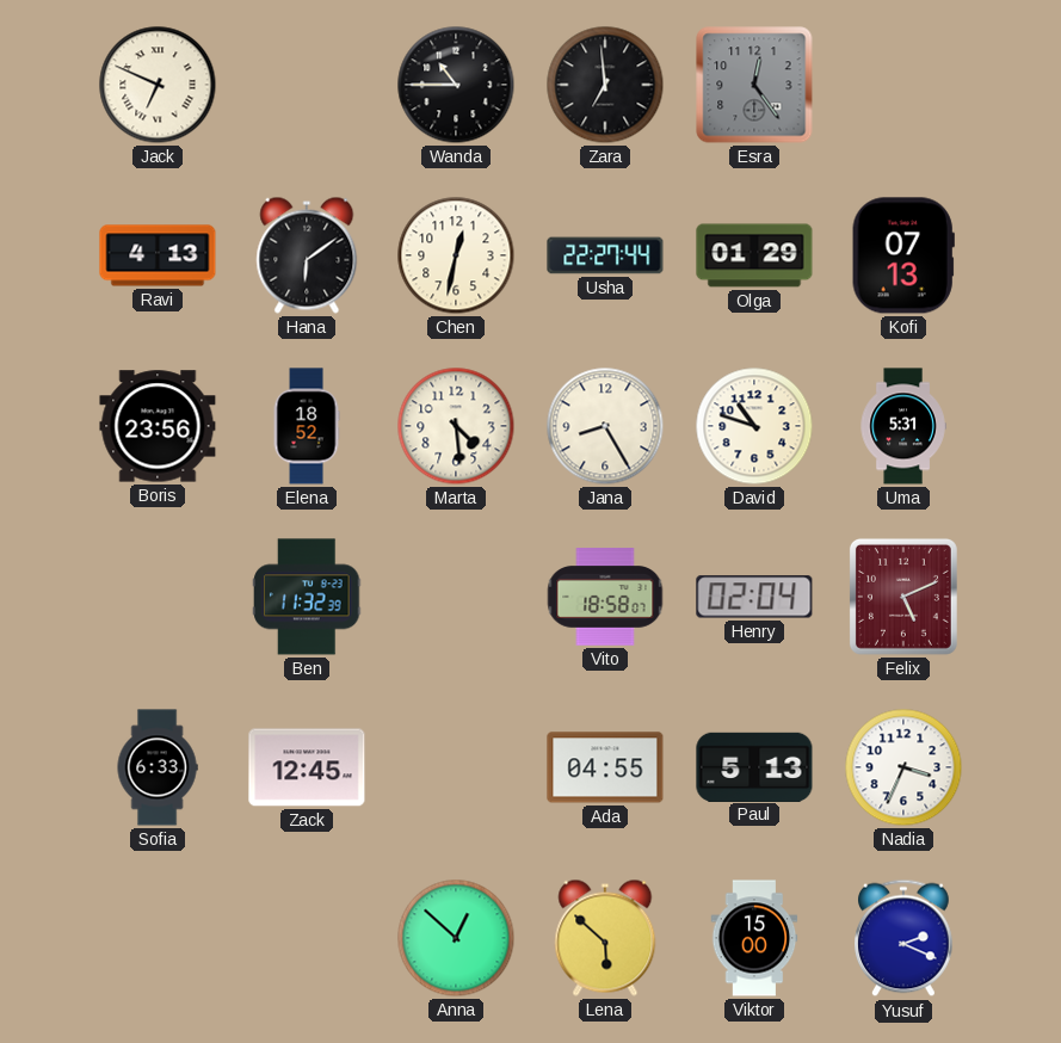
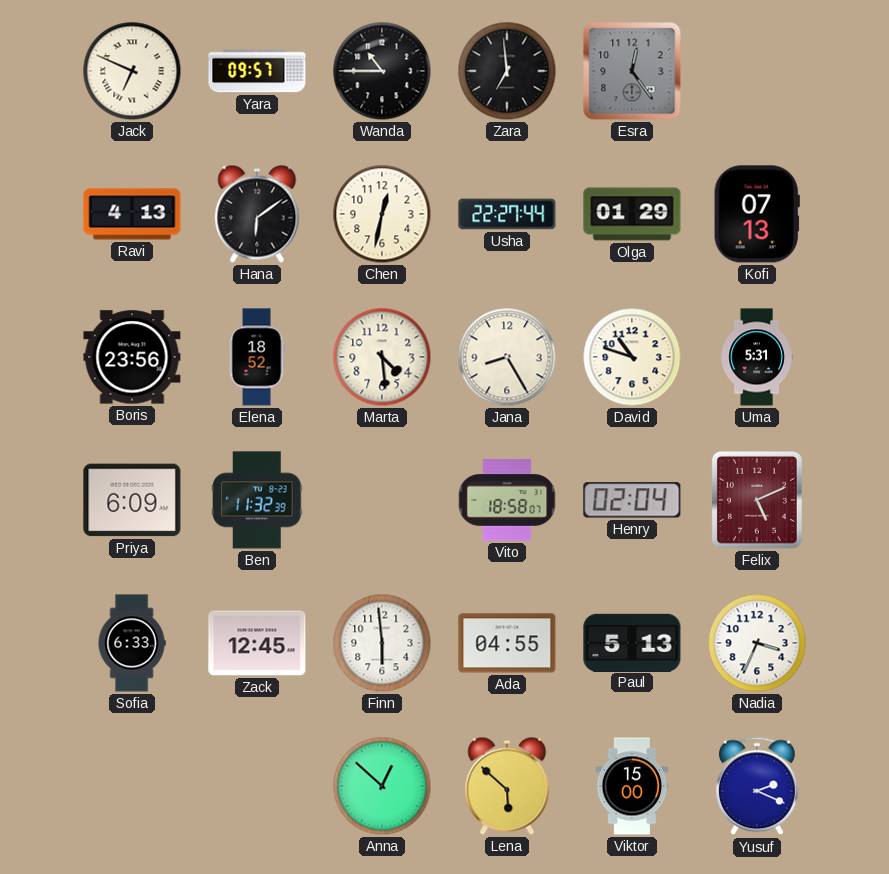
Yara: none -> 09:57
Priya: none -> 6:09
Finn: none -> 5:59
